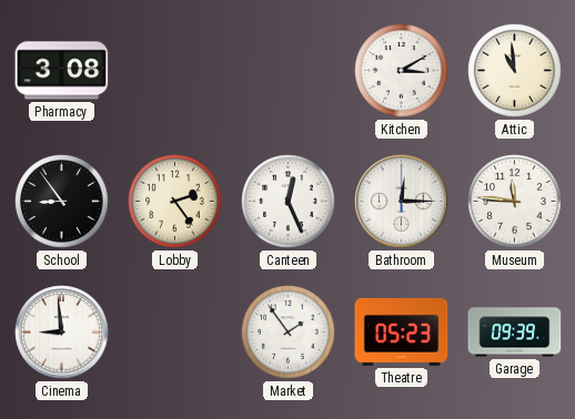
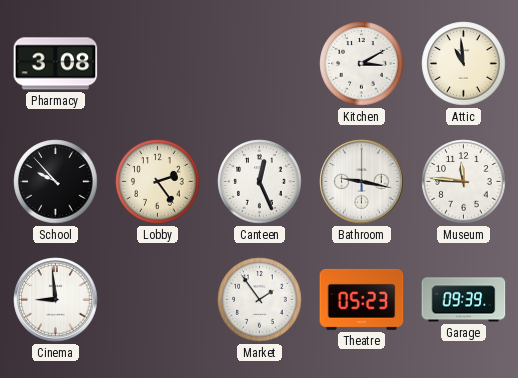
School: 8:54 -> 9:53
Bathroom: 12:15 -> 9:17
